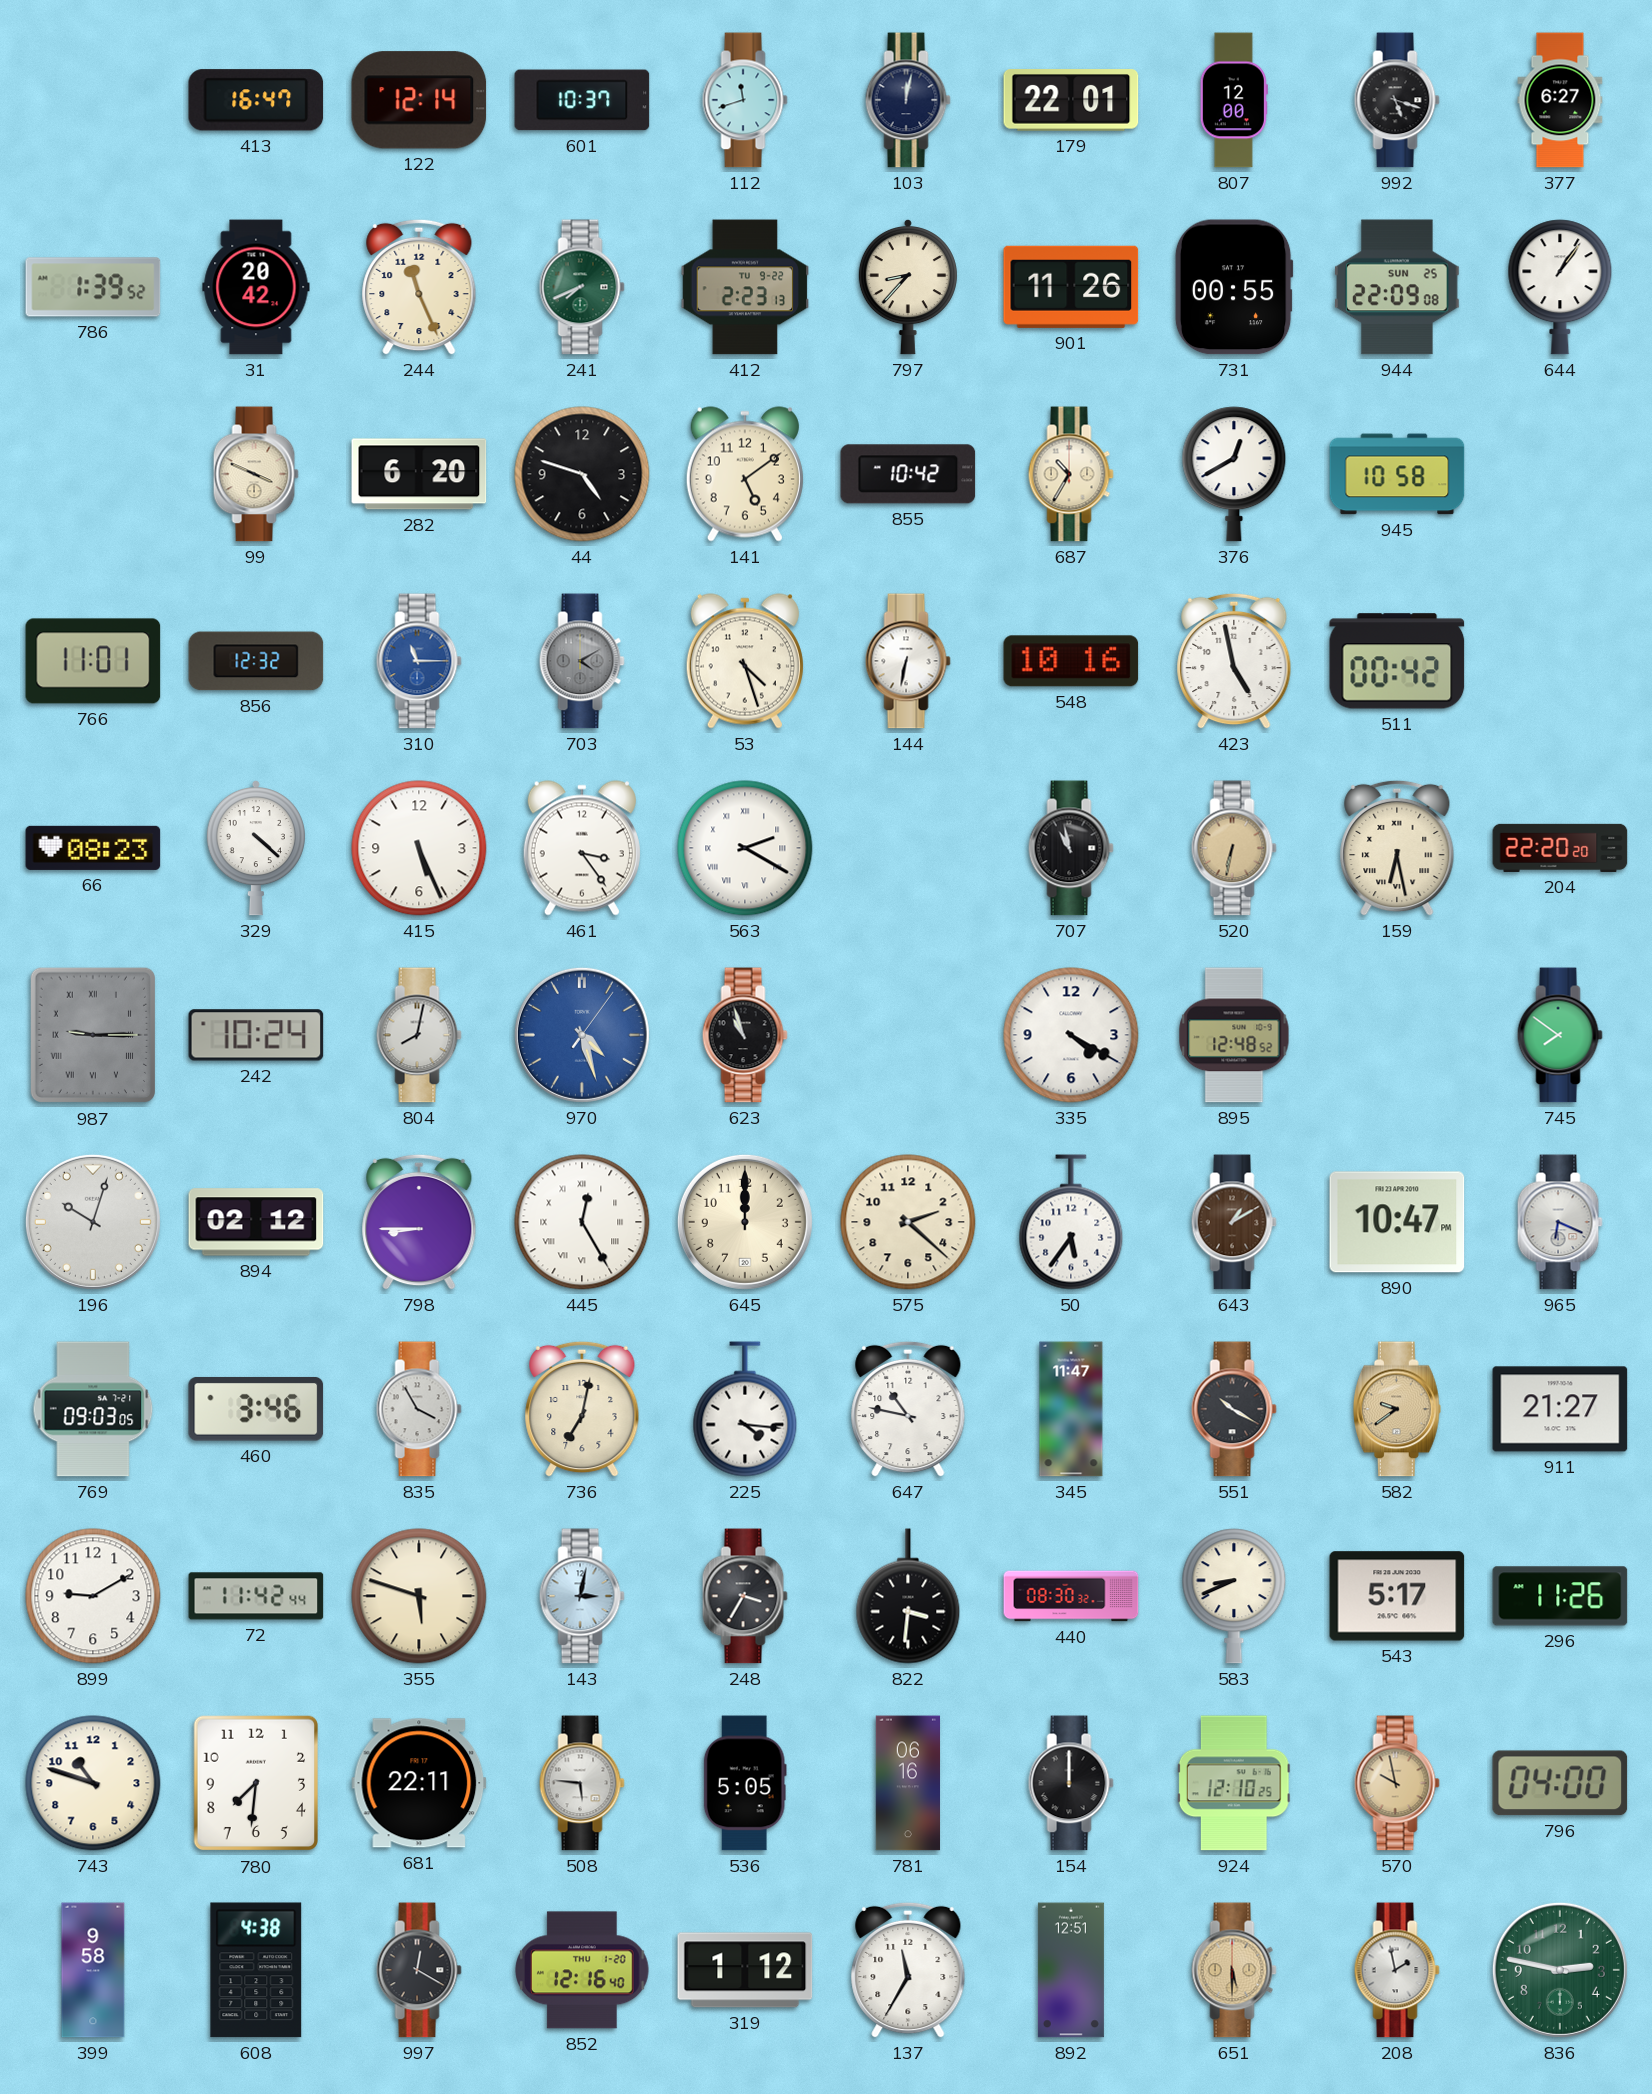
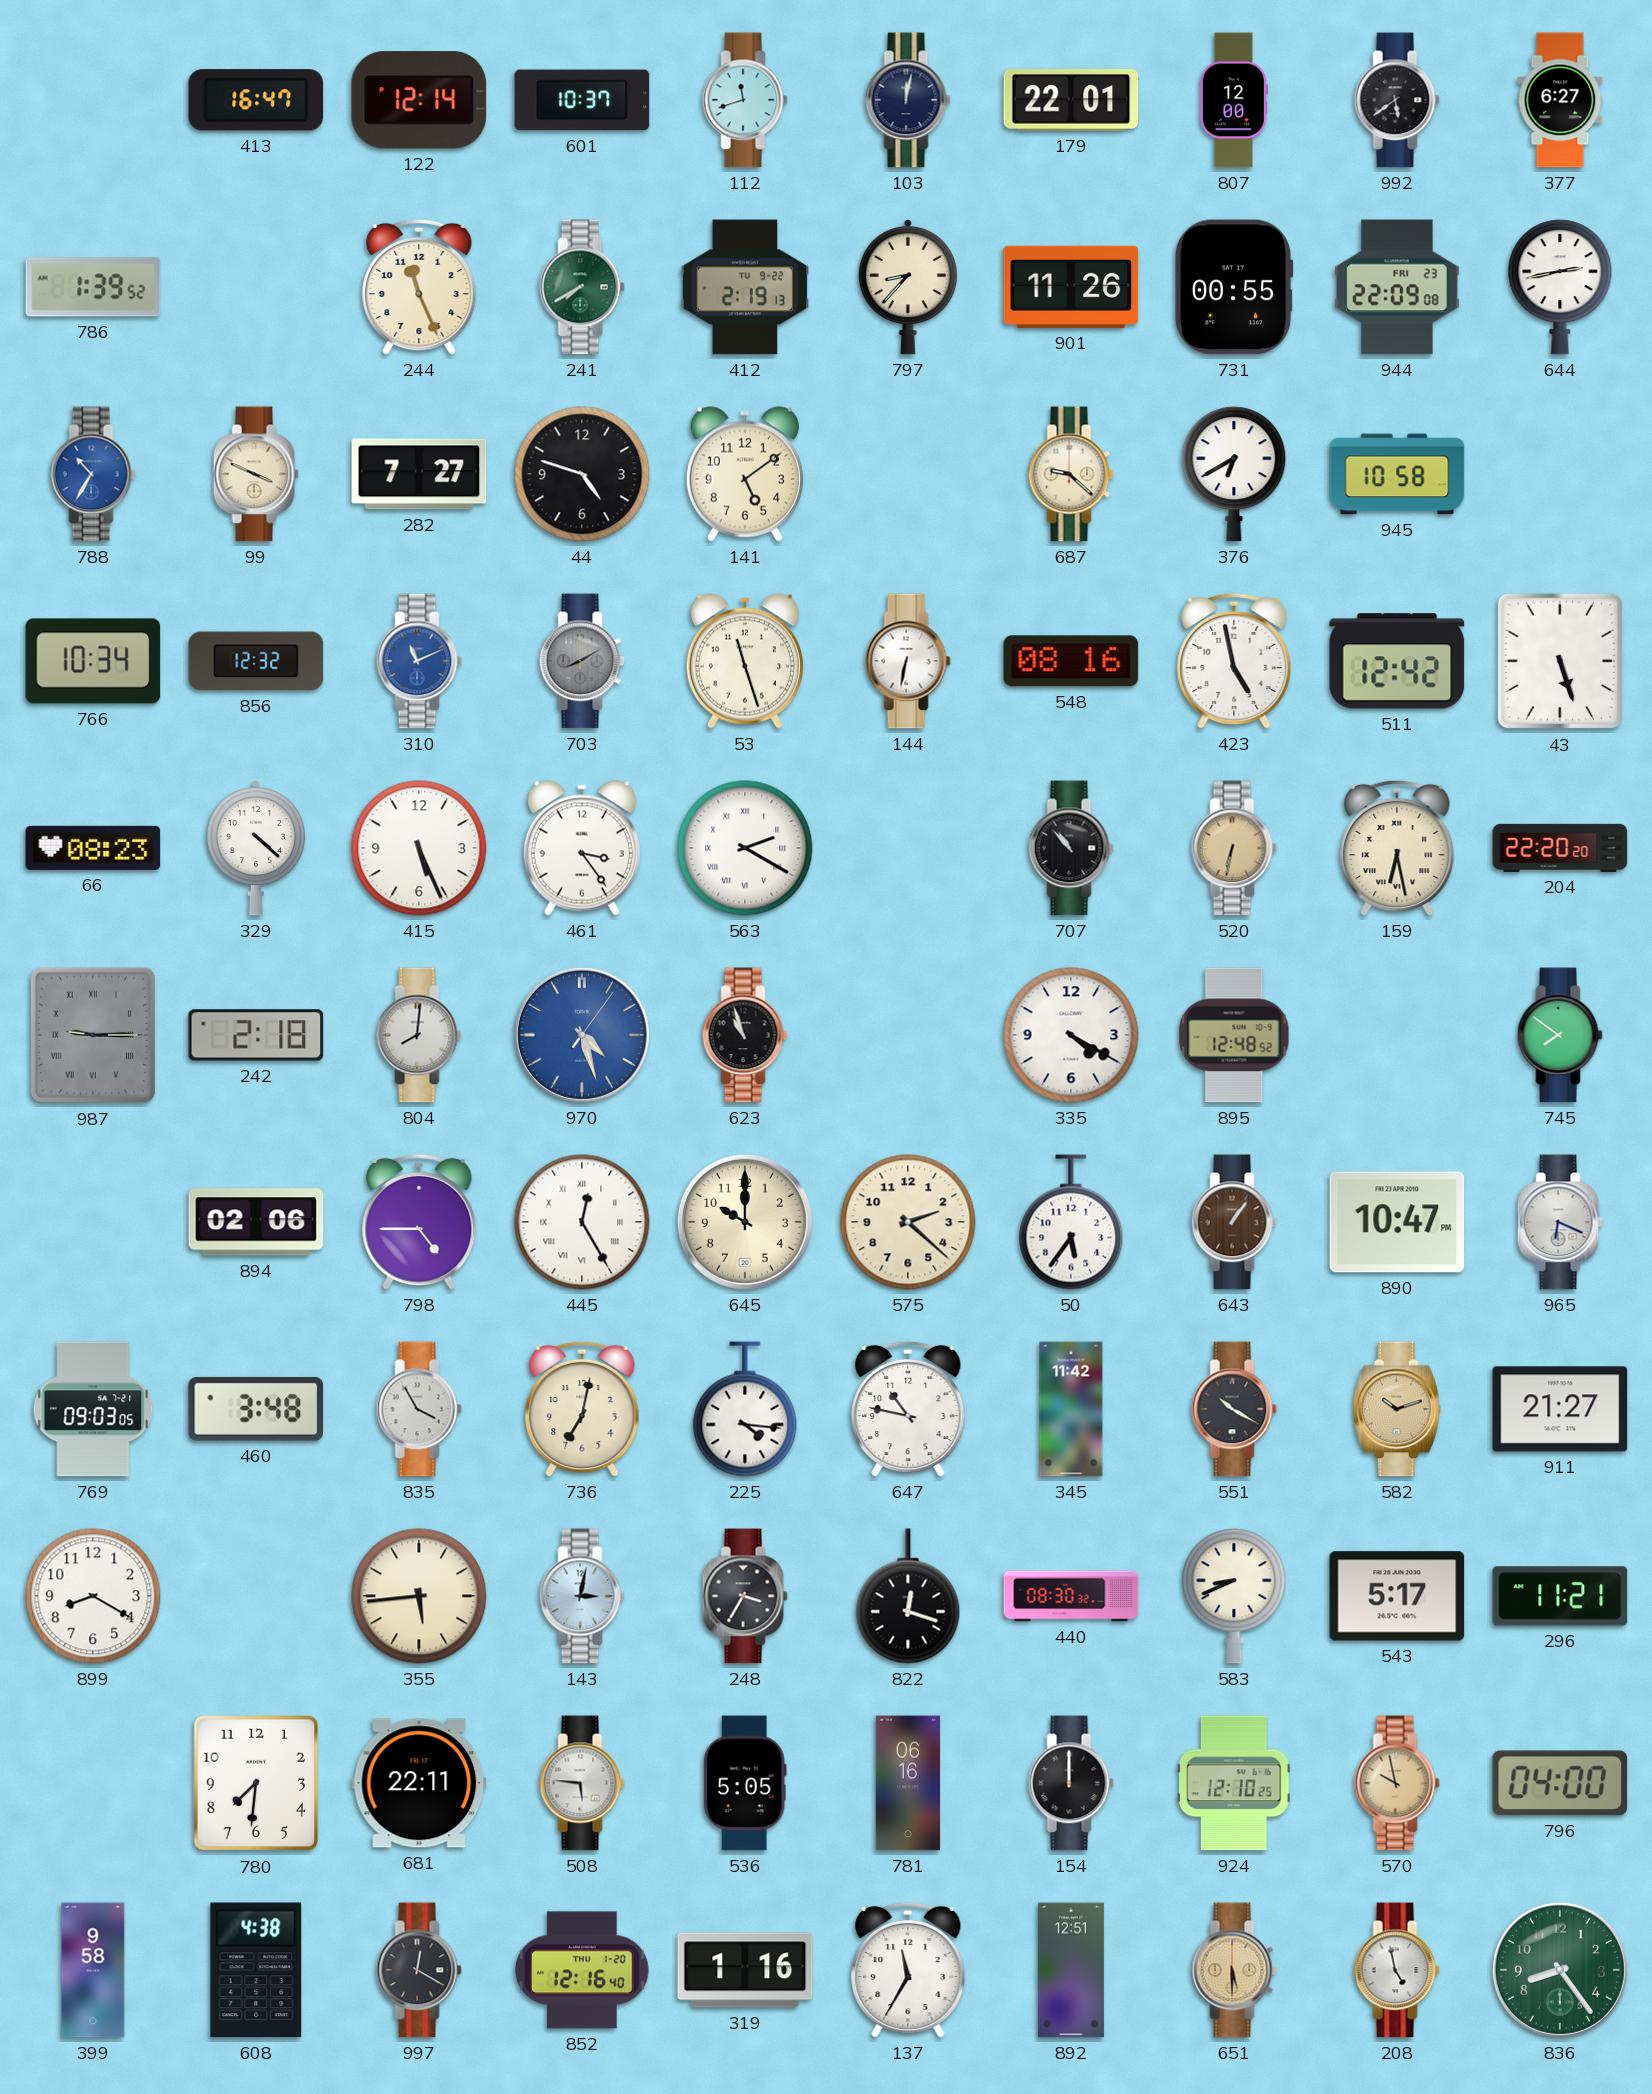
992: 5:18 -> 5:39
31: 20:42 -> none
241: 7:41 -> 7:40
412: 2:23 -> 2:19
944 date: SUN 25 -> FRI 23
644: 1:06 -> 2:43
788: none -> 10:35
282: 6:20 -> 7:27
855: 10:42 -> none
687: 10:35 -> 9:22
376: 12:40 -> 6:40
766: 11:01 -> 10:34
310: 11:15 -> 11:11
703: 4:10 -> 8:10
53: 4:27 -> 11:27
548: 10:16 -> 08:16
511: 00:42 -> 12:42
43: none -> 5:27
707: 10:58 -> 10:53
242: 10:24 -> 2:18
804: 8:02 -> 8:01
196: 10:03 -> none
894: 02:12 -> 02:06
798: 8:45 -> 4:45
645: 12:00 -> 10:00
643: 1:10 -> 1:06
460: 3:46 -> 3:48
345: 11:47 -> 11:42
582: 9:39 -> 10:12
899: 9:10 -> 8:20
72: 11:42 -> none
355: 5:48 -> 5:44
822: 3:31 -> 12:18
296: 11:26 -> 11:21
743: 10:48 -> none
319: 1:12 -> 1:16
208: 1:58 -> 4:58
836: 2:47 -> 8:24
